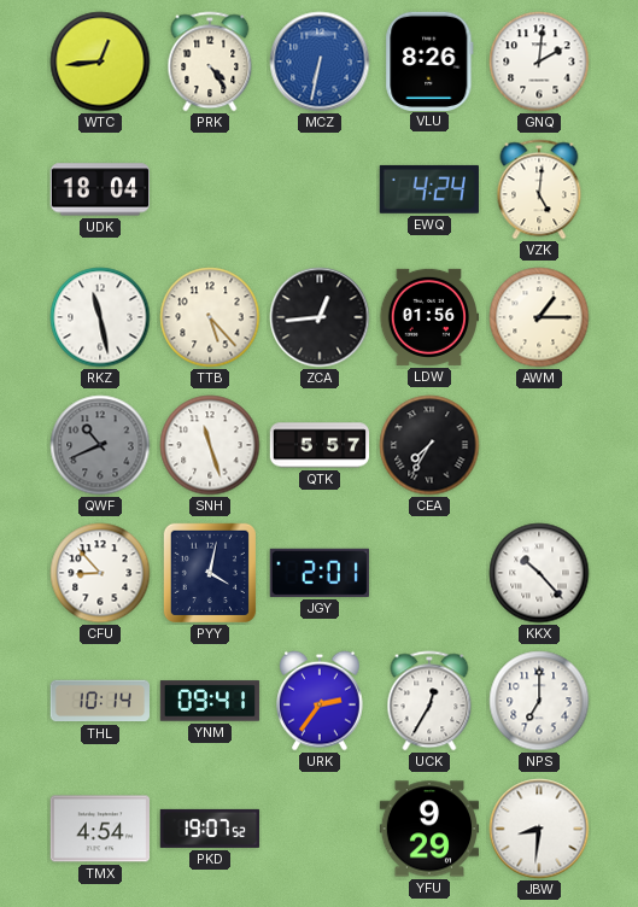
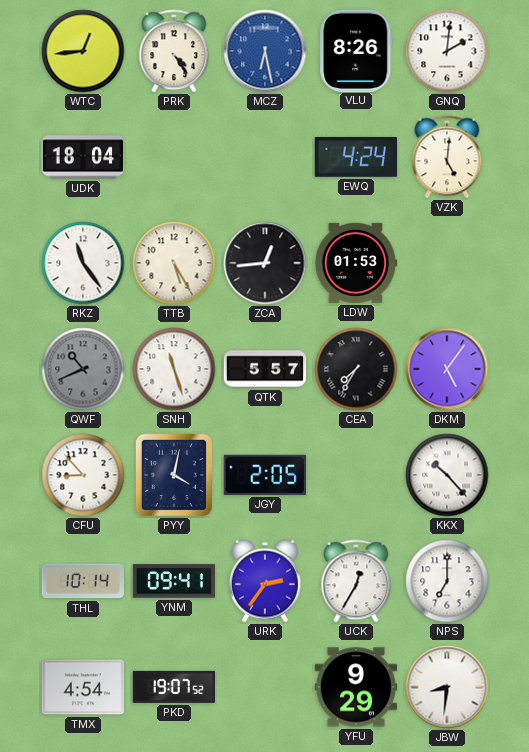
MCZ: 6:32 -> 6:28
RKZ: 11:28 -> 11:24
TTB: 5:23 -> 5:25
LDW: 01:56 -> 01:53
AWM: 1:15 -> none
DKM: none -> 5:06
JGY: 2:01 -> 2:05
